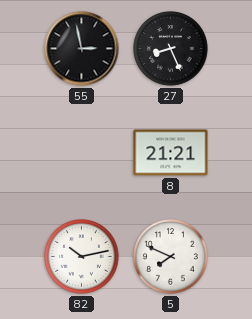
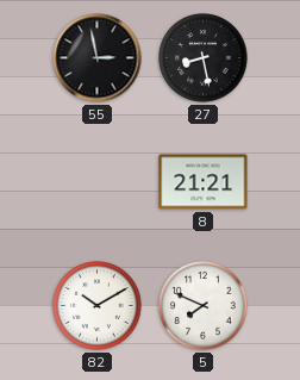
27: 8:26 -> 8:28
82: 10:13 -> 10:10
